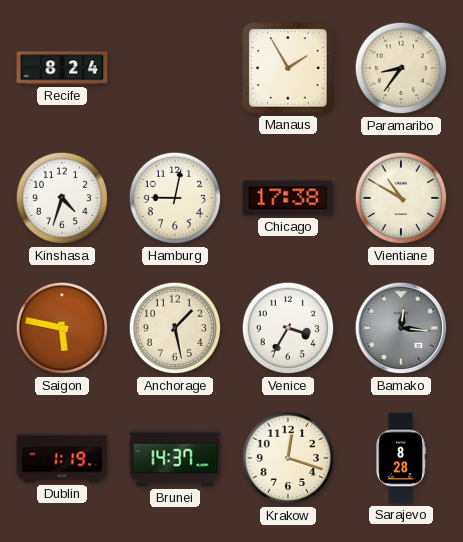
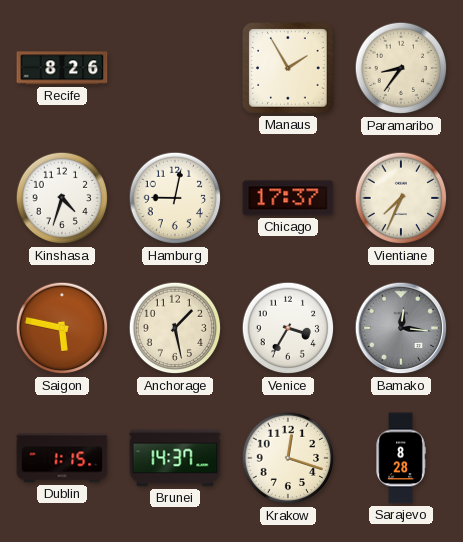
Recife: 8:24 -> 8:26
Chicago: 17:38 -> 17:37
Vientiane: 10:50 -> 7:34
Dublin: 1:19 -> 1:15
